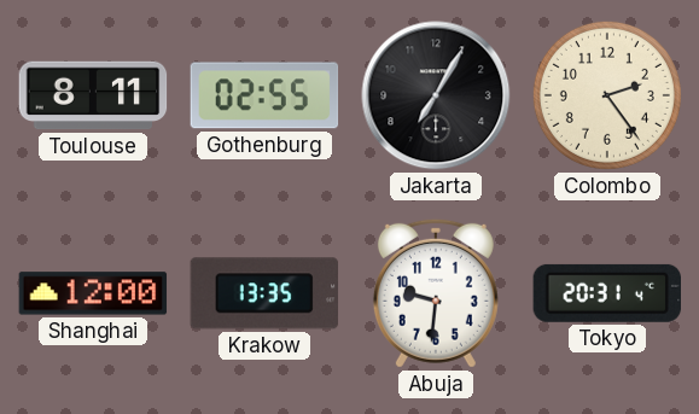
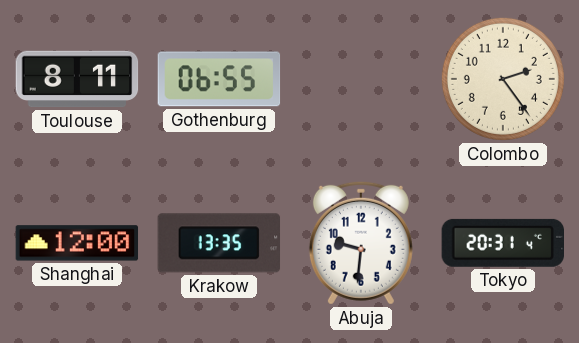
Gothenburg: 02:55 -> 06:55
Jakarta: 7:05 -> none
